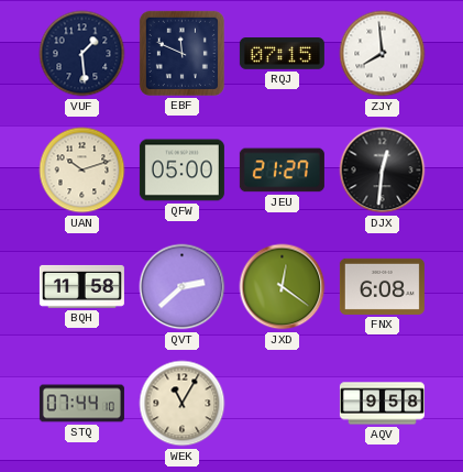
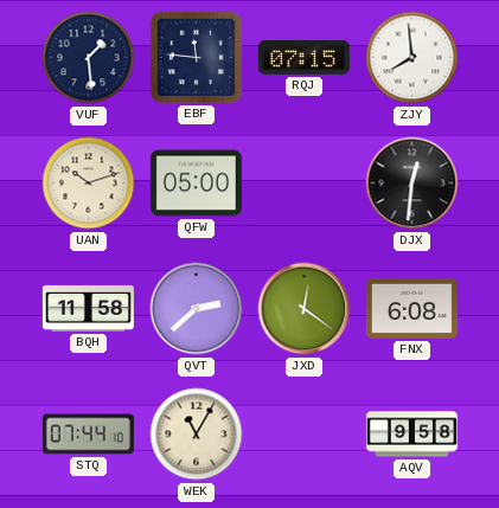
EBF: 11:49 -> 11:46
JEU: 21:27 -> none
